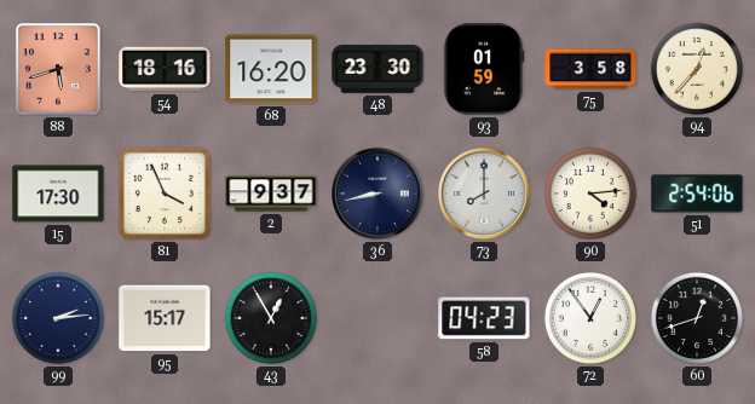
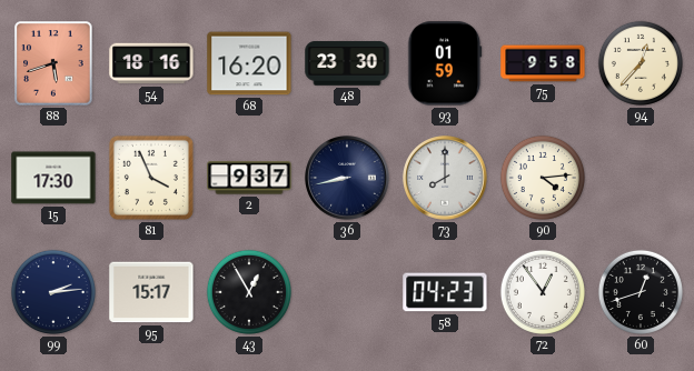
75: 3:58 -> 9:58
51: 2:54 -> none
